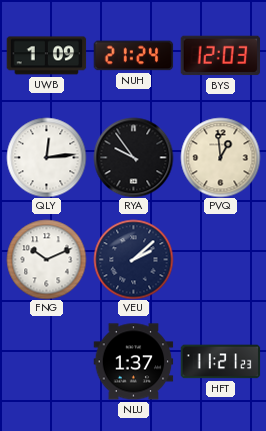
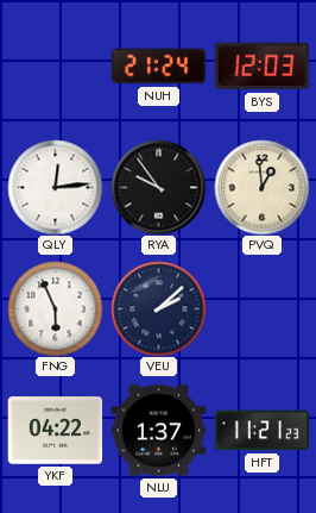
UWB: 1:09 -> none
FNG: 10:11 -> 5:56
YKF: none -> 04:22
